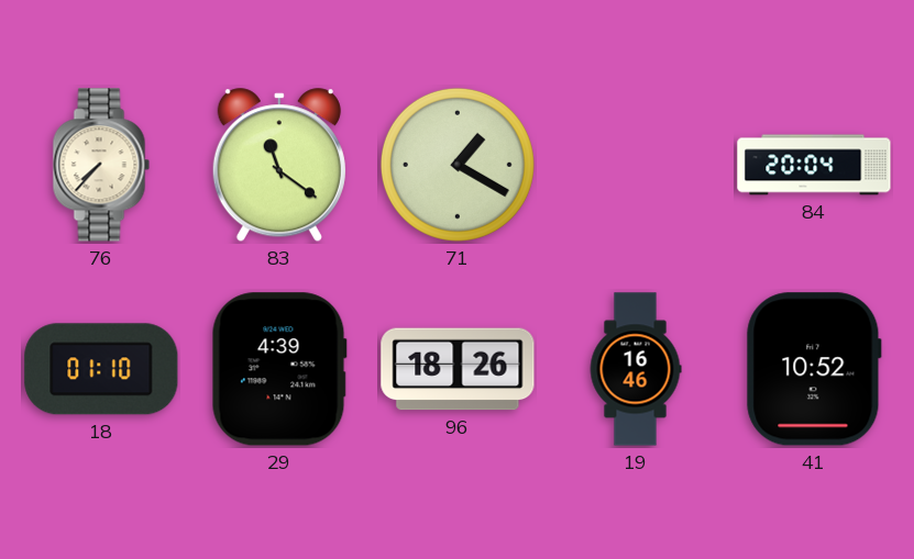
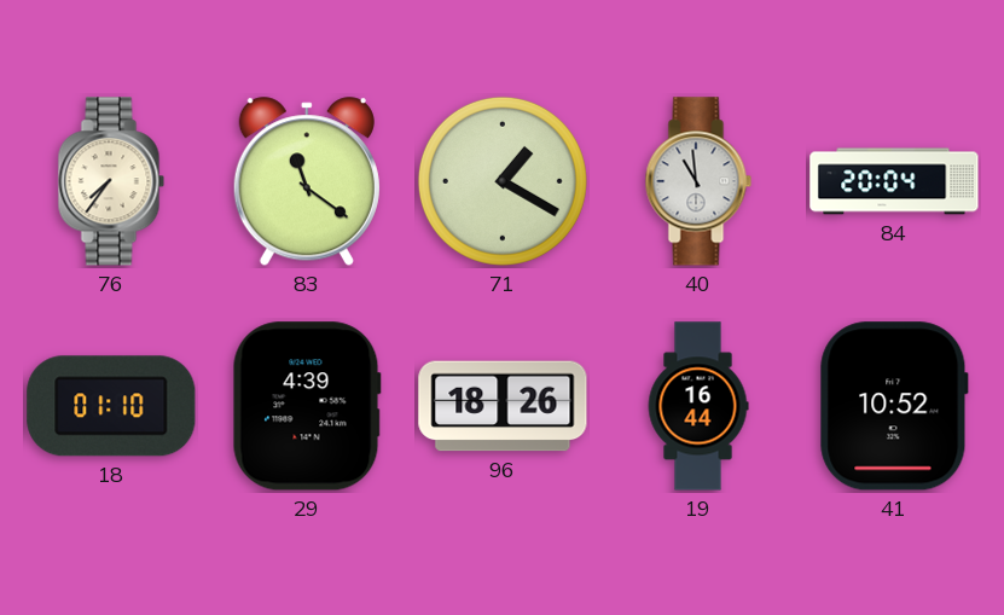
76: 7:37 -> 7:36
40: none -> 10:59
19: 16:46 -> 16:44
